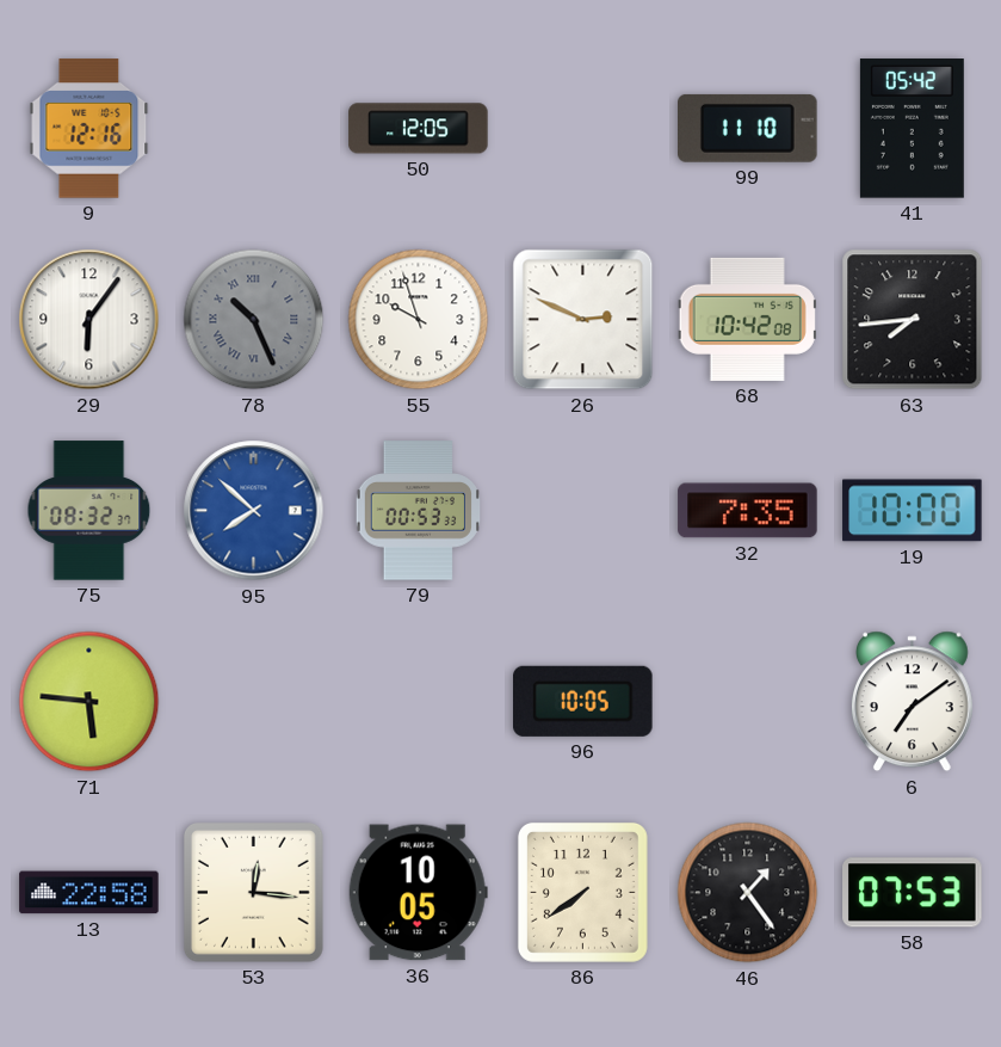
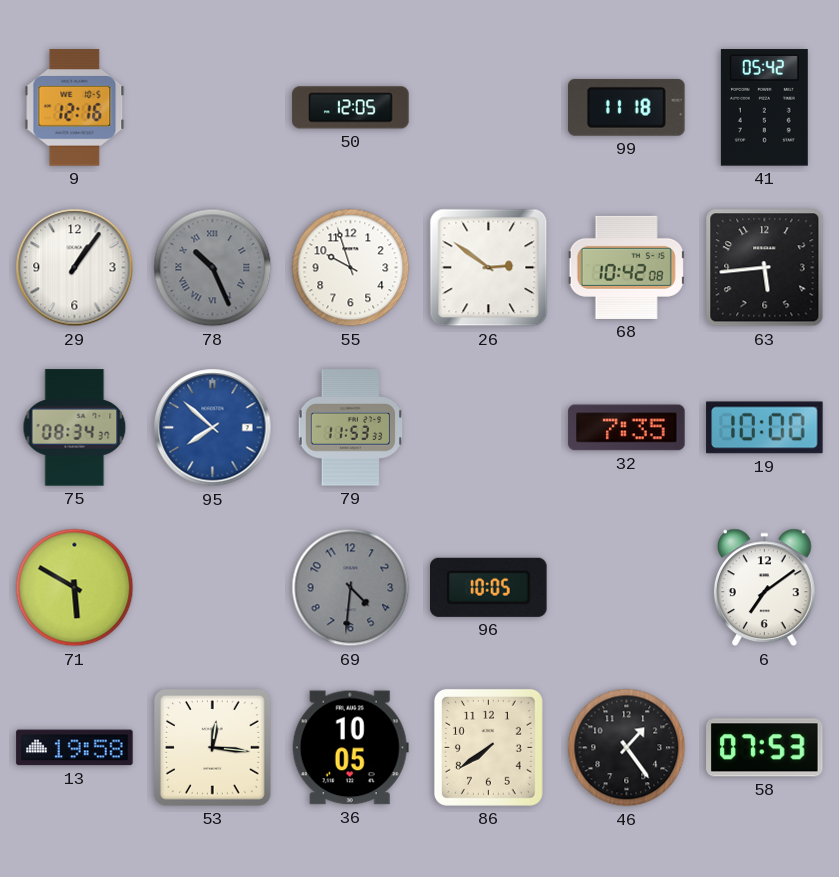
99: 11:10 -> 11:18
29: 6:06 -> 1:06
26: 2:49 -> 2:51
63: 7:44 -> 5:44
75: 08:32 -> 08:34
79: 00:53 -> 11:53
71: 5:46 -> 5:50
69: none -> 4:31
13: 22:58 -> 19:58
